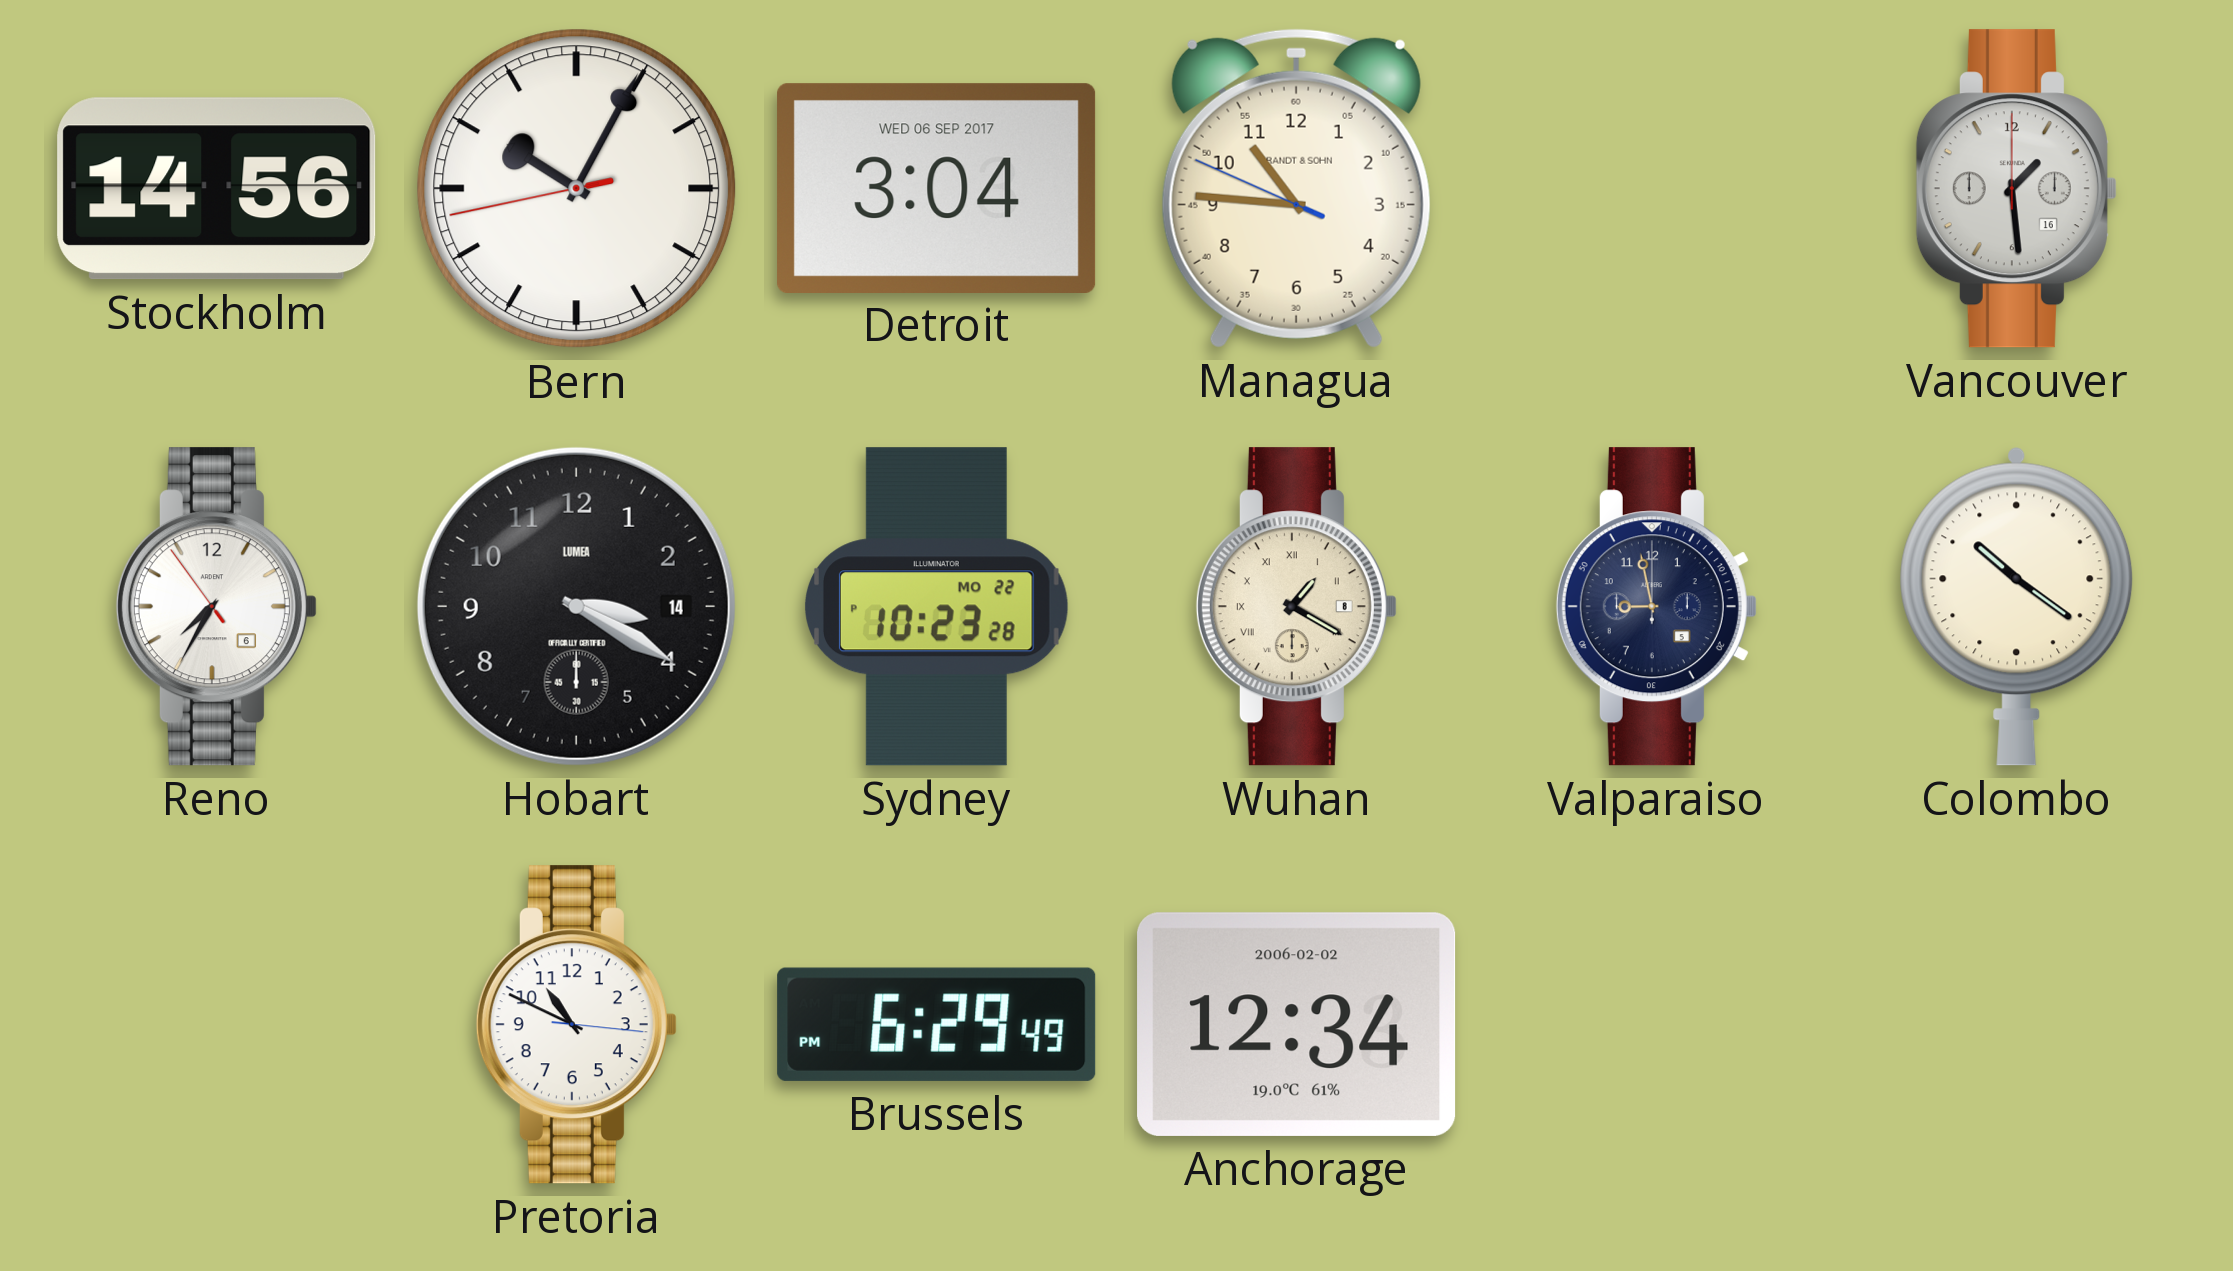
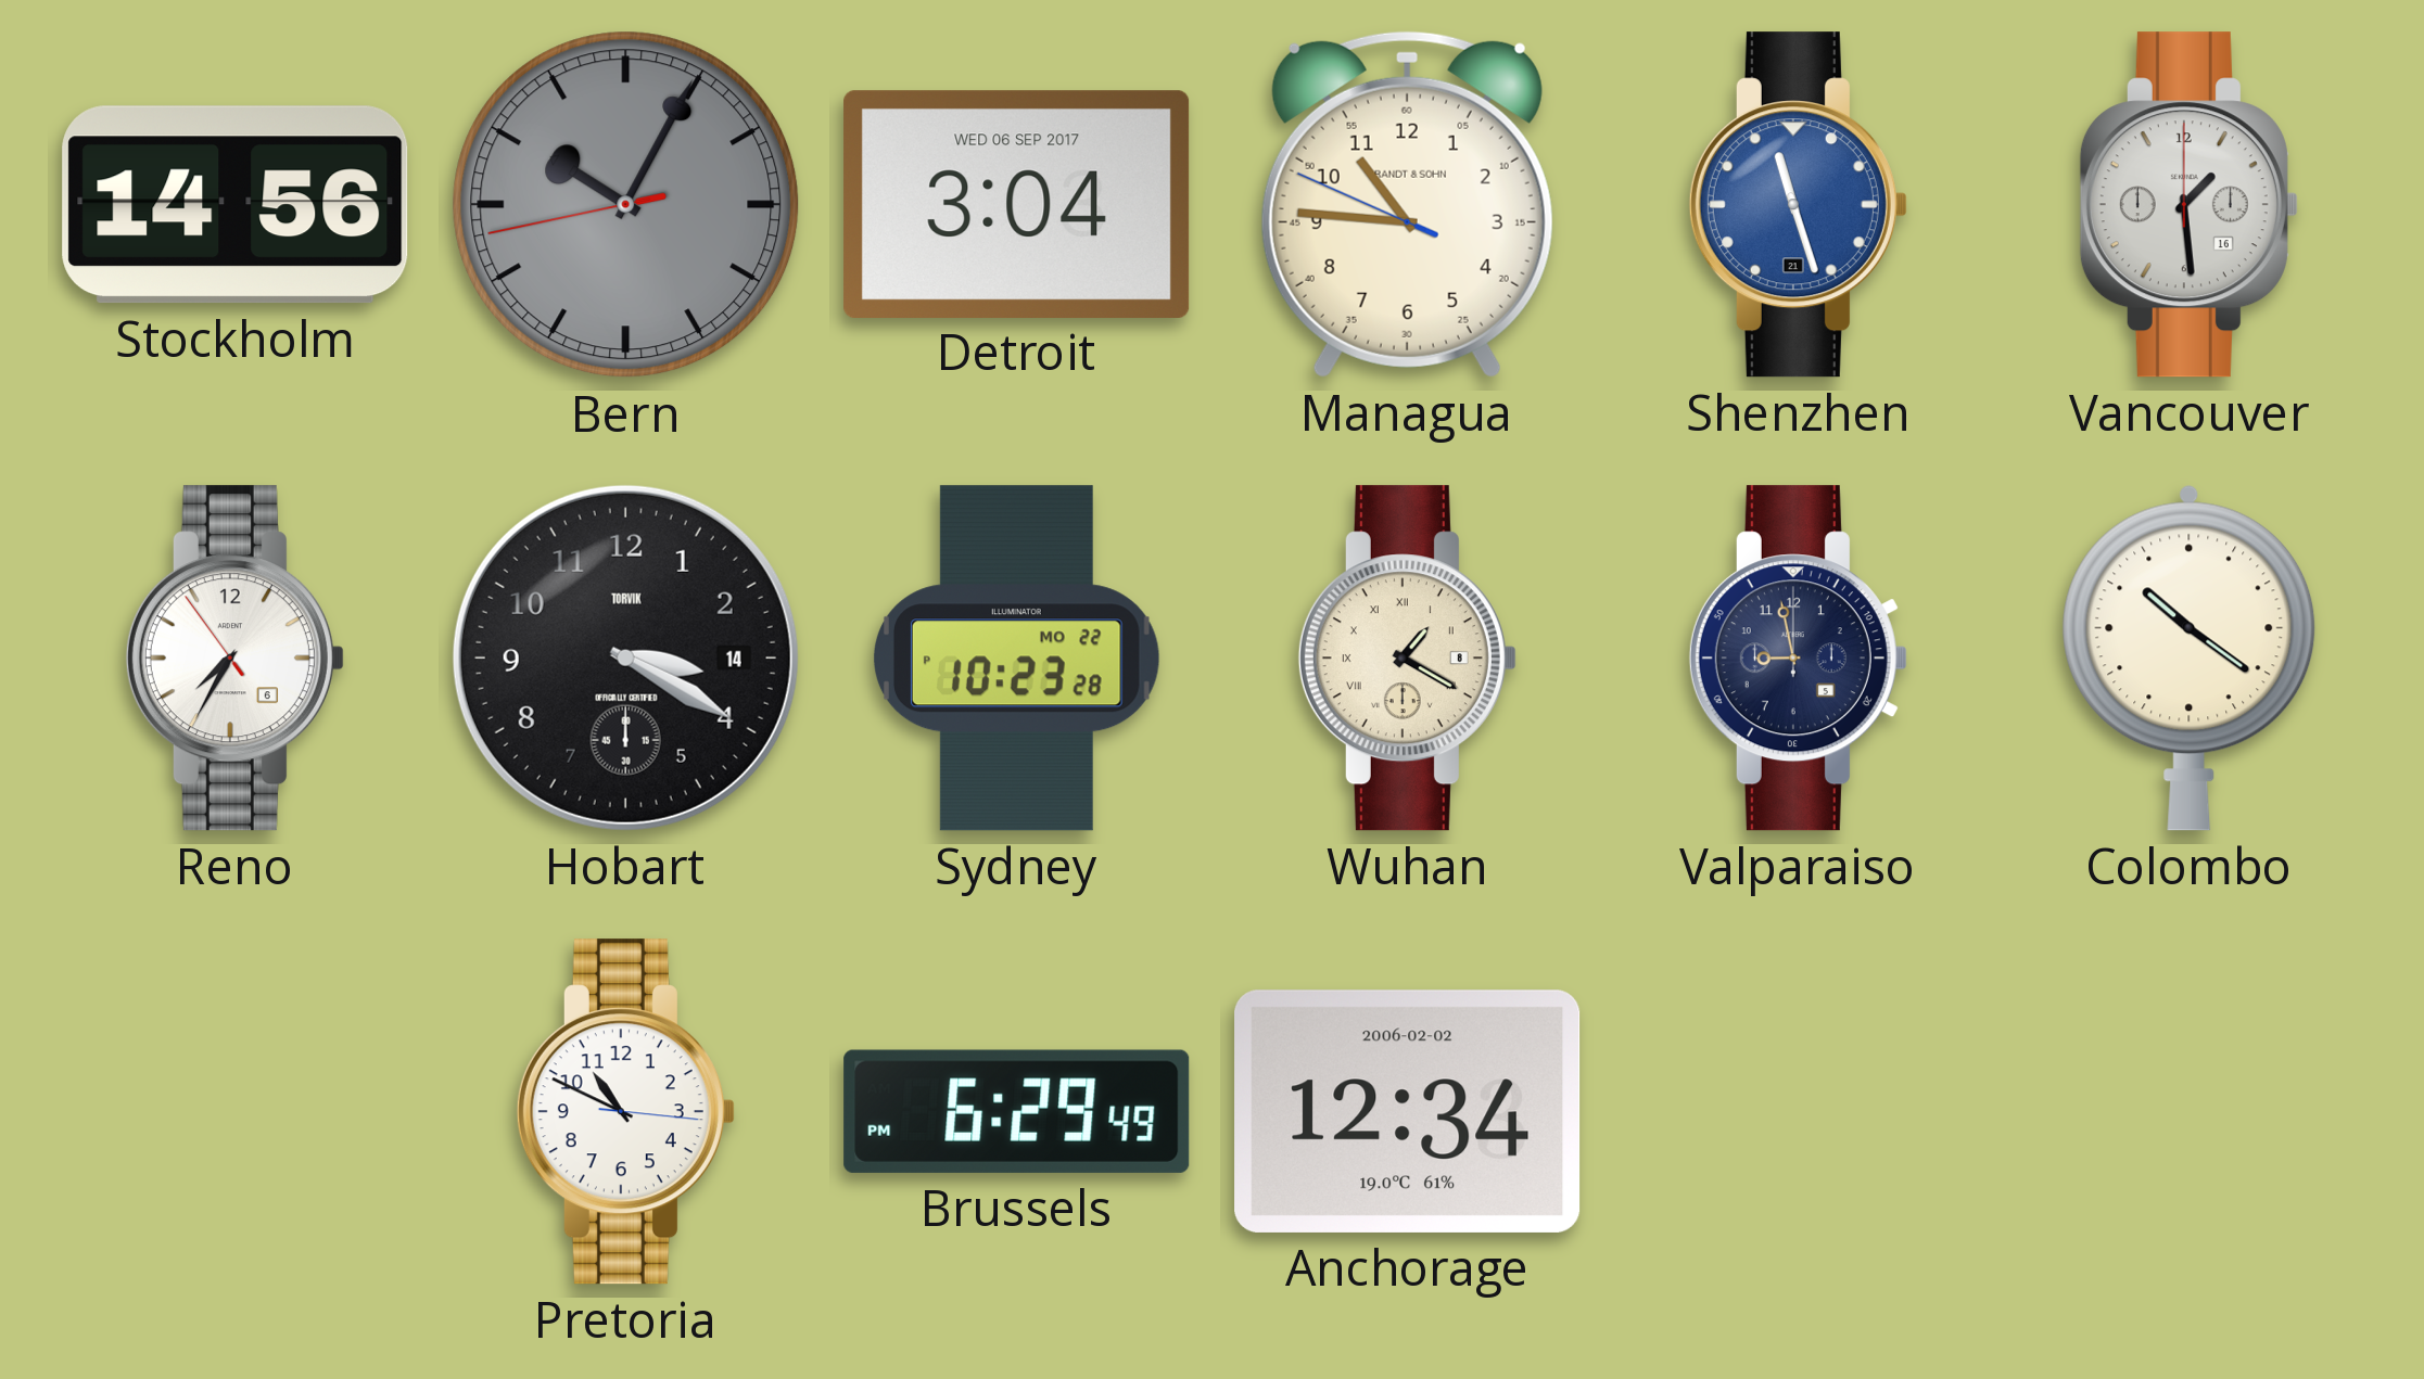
Bern dial: white -> grey
Shenzhen: none -> 11:27
Hobart brand: LUMEA -> TORVIK
